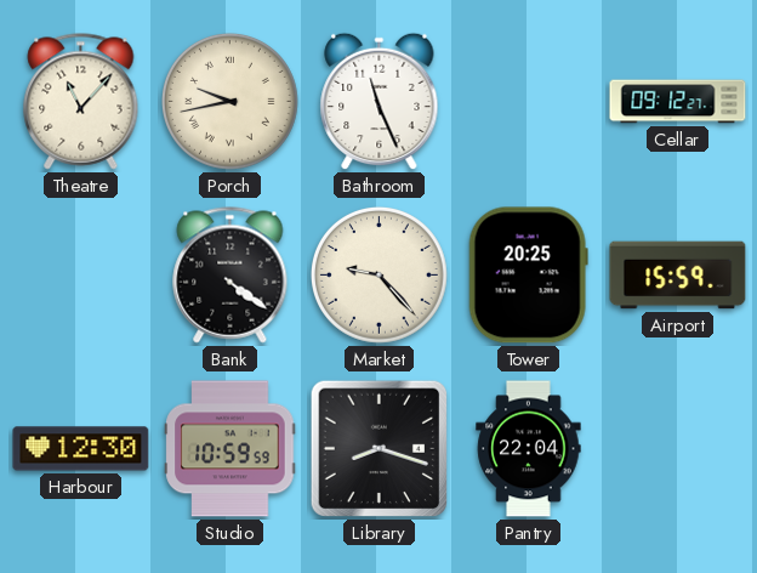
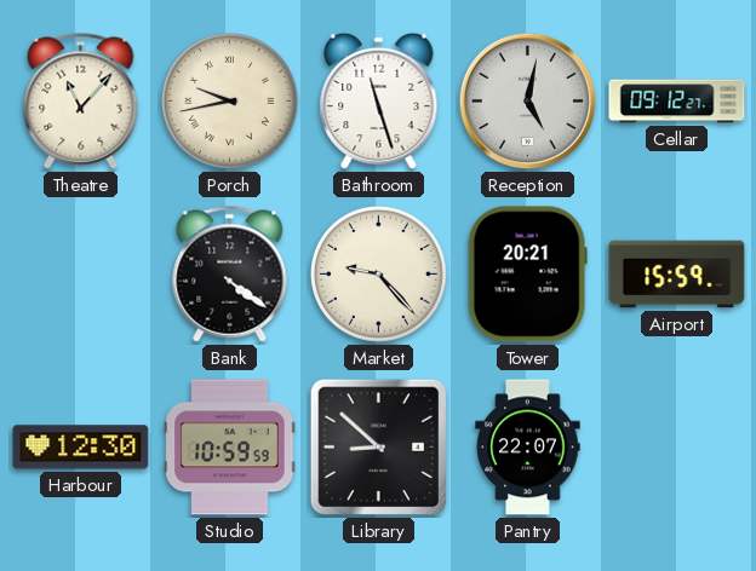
Bathroom: 11:26 -> 11:27
Reception: none -> 5:02
Tower: 20:25 -> 20:21
Library: 8:18 -> 8:52
Pantry: 22:04 -> 22:07
